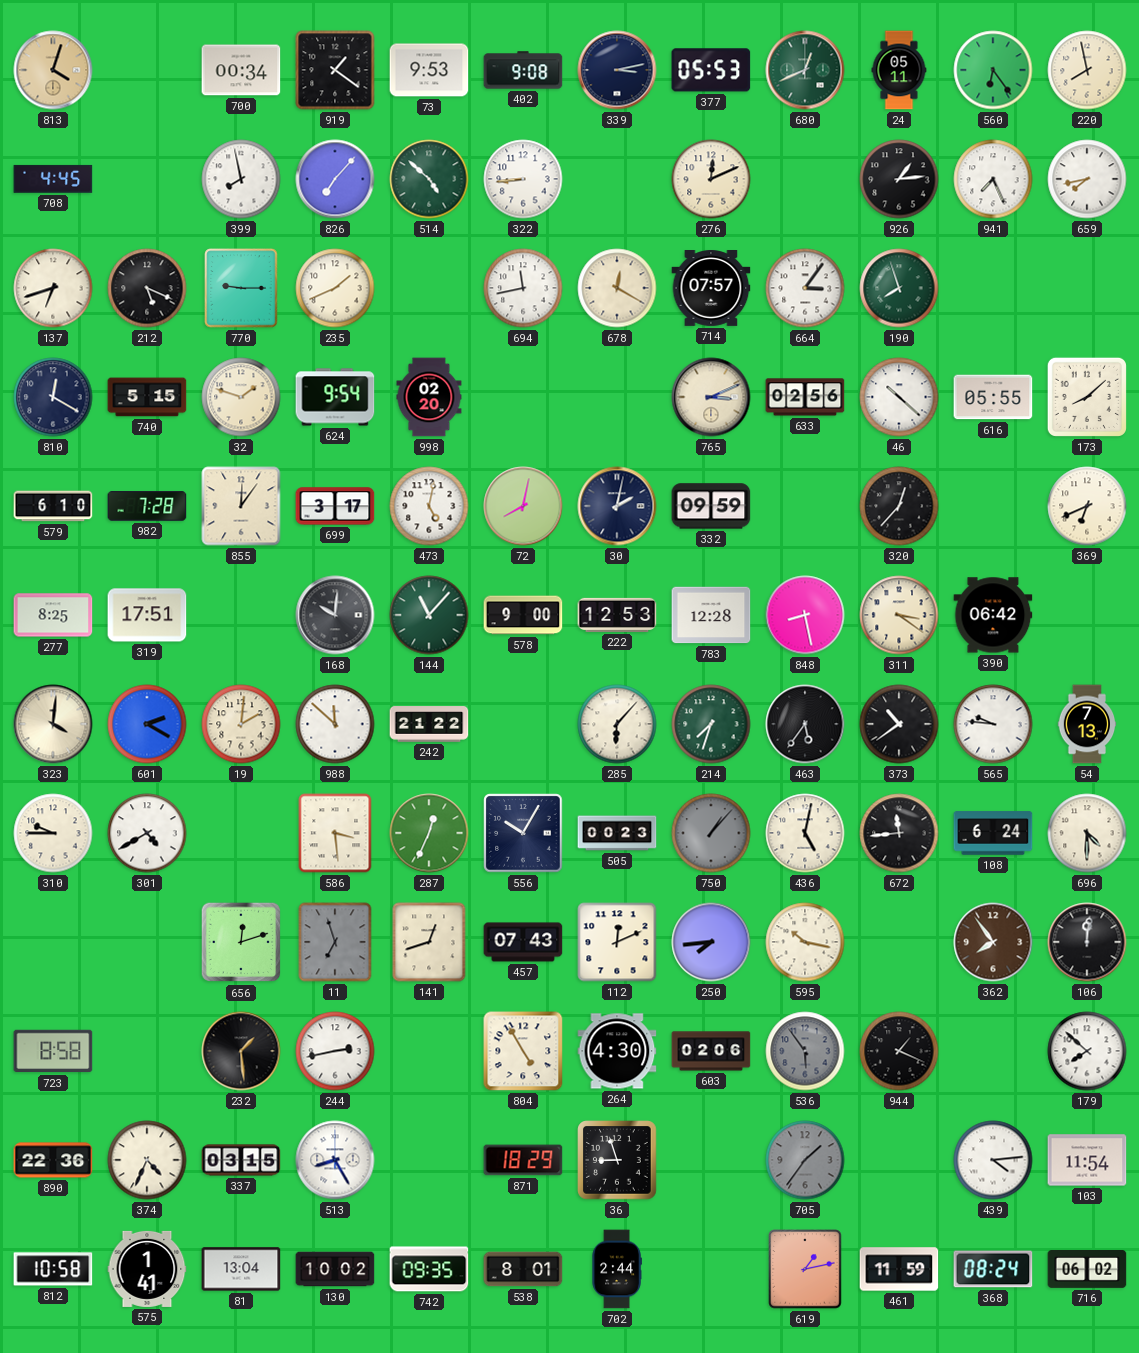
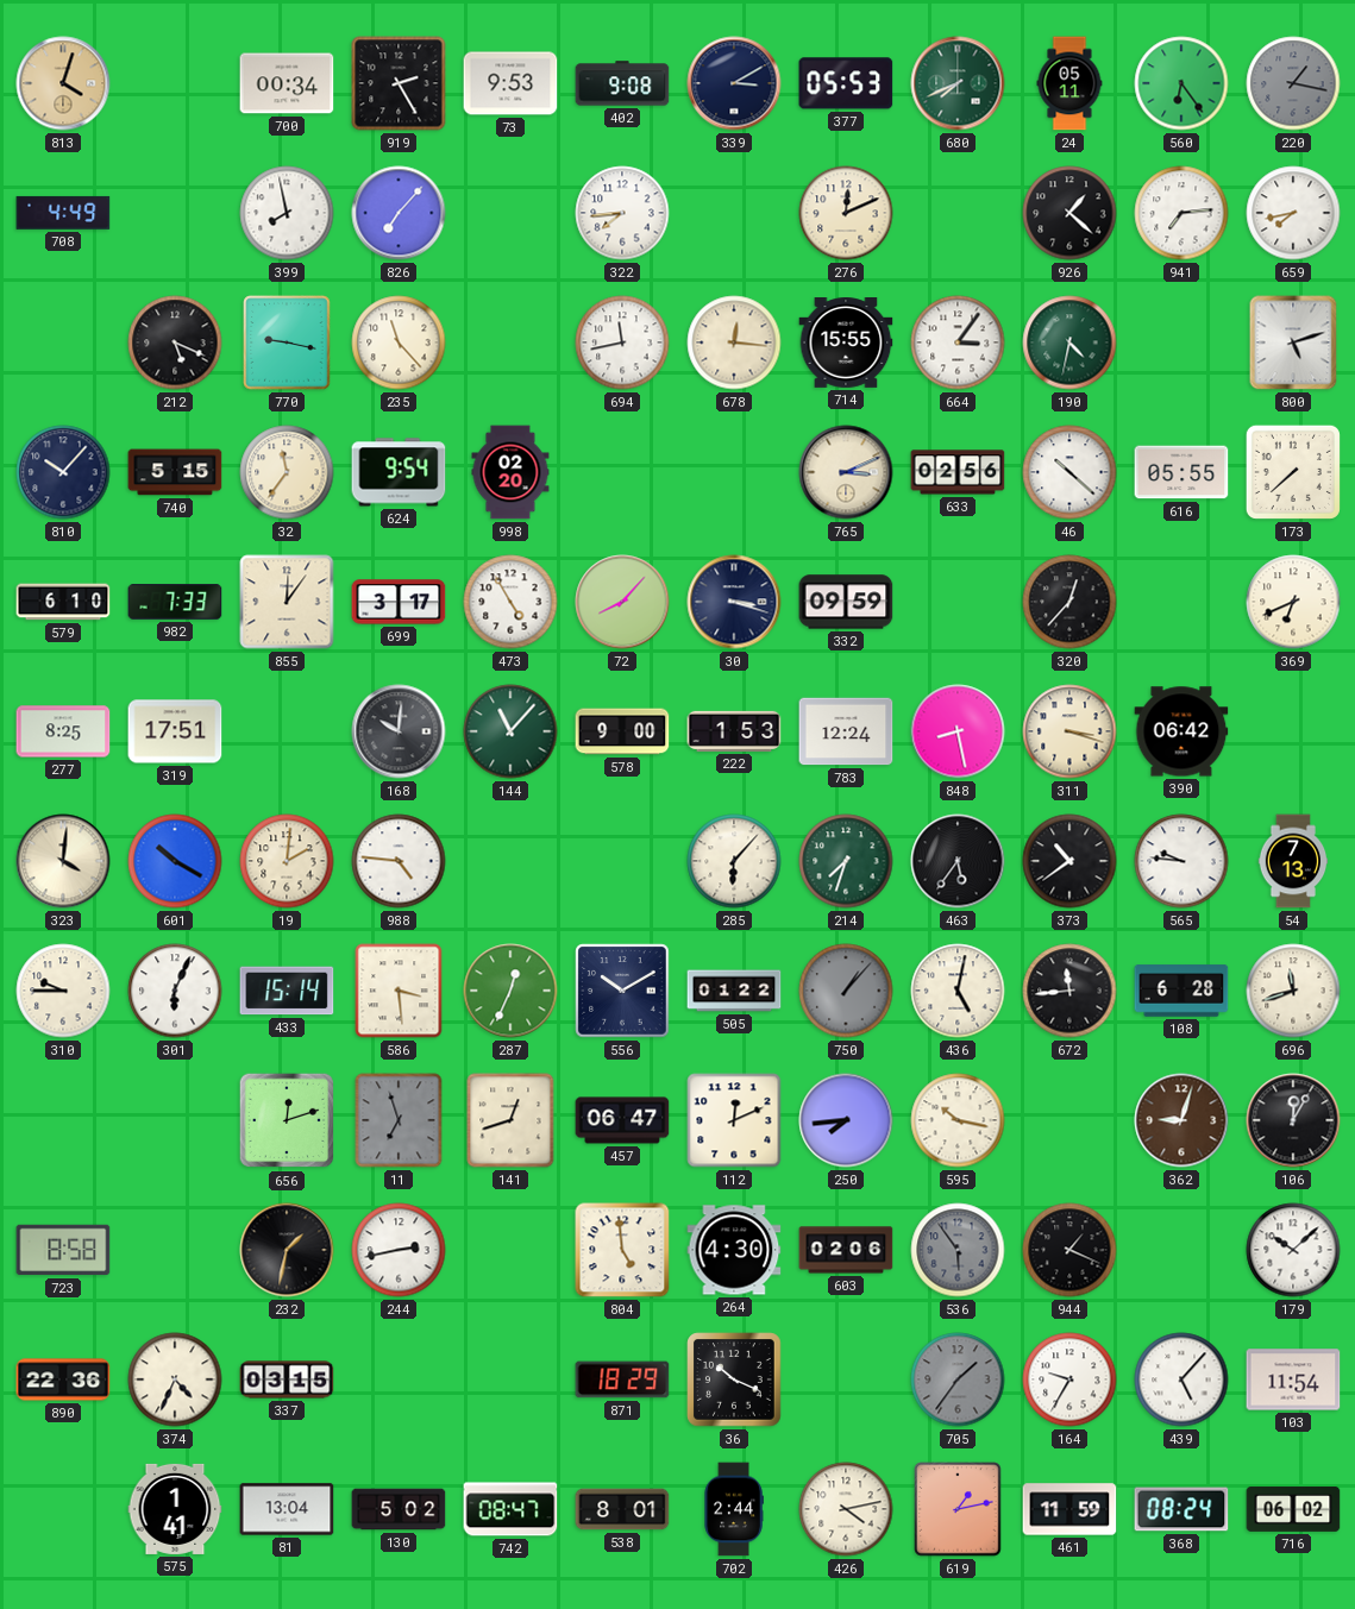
919: 1:21 -> 2:25
339: 3:13 -> 3:10
680: 12:41 -> 7:41
220: 7:58 -> 1:17
220 dial: cream -> grey
708: 4:45 -> 4:49
514: 4:52 -> none
322: 8:44 -> 7:44
926: 1:14 -> 1:22
941: 7:26 -> 7:14
137: 6:42 -> none
770: 9:15 -> 9:17
235: 1:41 -> 11:23
678: 12:20 -> 12:16
714: 07:57 -> 15:55
190: 7:57 -> 4:32
800: none -> 5:12
810: 12:20 -> 10:07
32: 1:48 -> 11:36
173: 8:08 -> 7:38
982: 7:28 -> 7:33
473: 5:02 -> 4:55
72: 8:02 -> 8:07
30: 2:02 -> 3:18
222: 12:53 -> 1:53
783: 12:28 -> 12:24
311: 3:21 -> 3:18
601: 2:20 -> 10:20
988: 11:52 -> 4:46
242: 21:22 -> none
301: 4:40 -> 6:04
433: none -> 15:14
556: 10:05 -> 10:10
505: 00:23 -> 01:22
108: 6:24 -> 6:28
696: 4:30 -> 11:42
457: 07:43 -> 06:47
362: 7:54 -> 9:03
106: 12:01 -> 12:05
232: 1:29 -> 1:32
804: 4:55 -> 4:59
179: 7:52 -> 10:08
513: 8:25 -> none
36: 8:57 -> 10:19
164: none -> 9:35
439: 4:14 -> 5:07
812: 10:58 -> none
130: 10:02 -> 5:02
742: 09:35 -> 08:47
426: none -> 4:13
